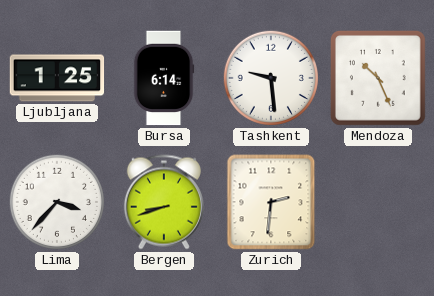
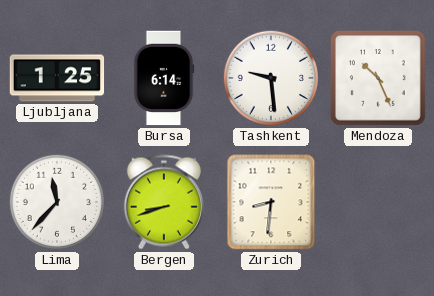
Lima: 3:37 -> 11:37
Zurich: 2:31 -> 8:31
